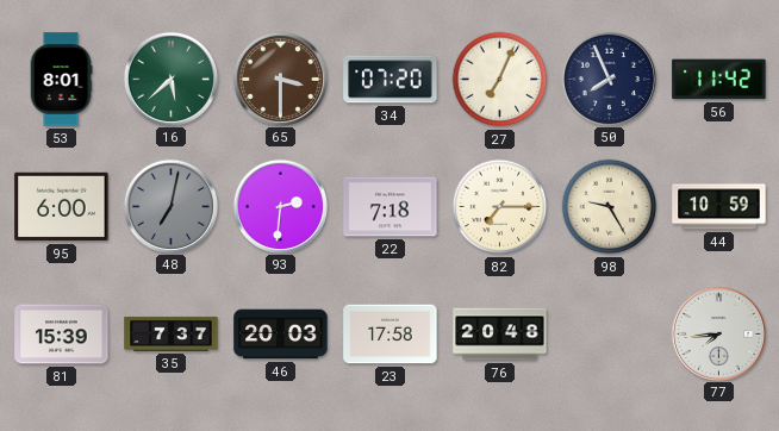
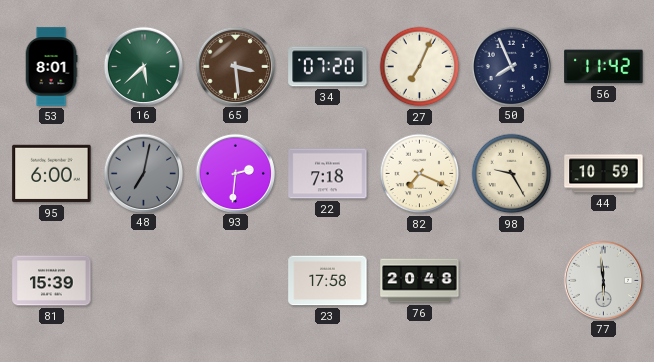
65: 3:30 -> 3:29
82: 7:15 -> 7:19
35: 7:37 -> none
46: 20:03 -> none
77: 7:44 -> 5:59
